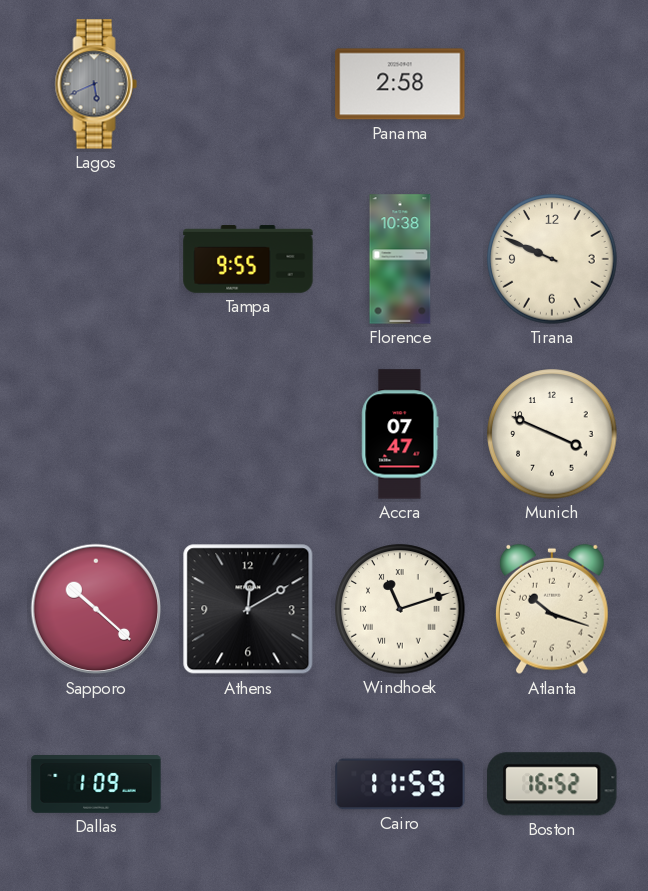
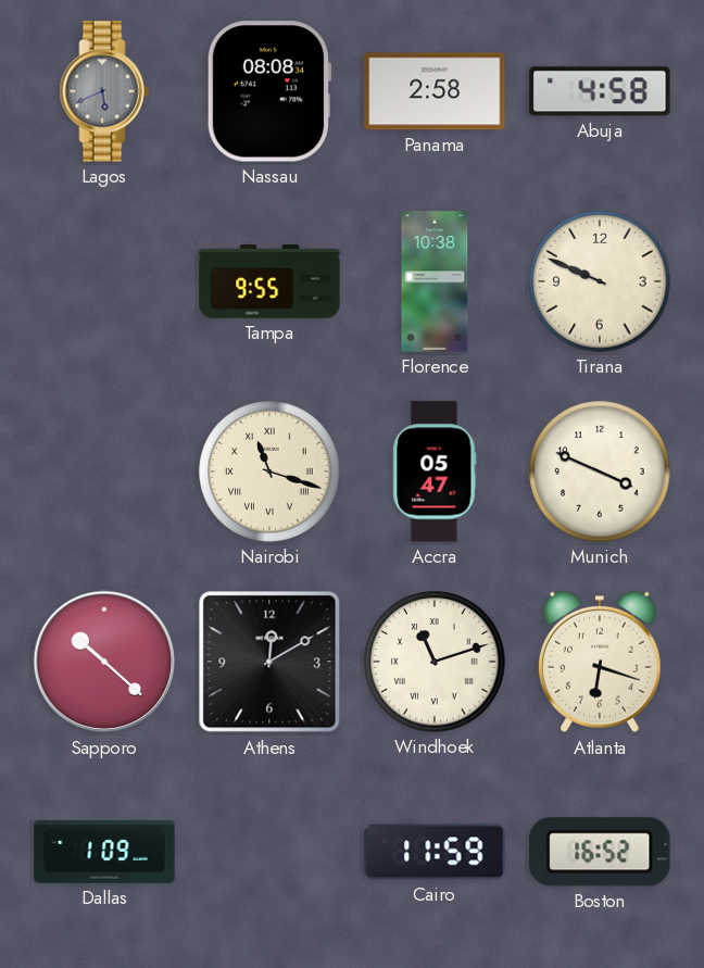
Nassau: none -> 08:08
Abuja: none -> 4:58
Nairobi: none -> 11:18
Accra: 07:47 -> 05:47
Atlanta: 10:18 -> 6:18
